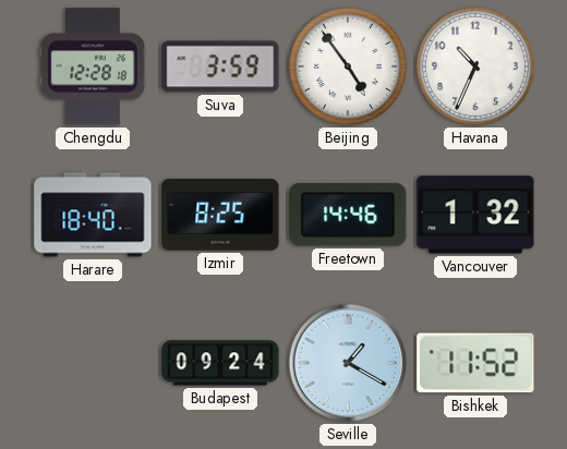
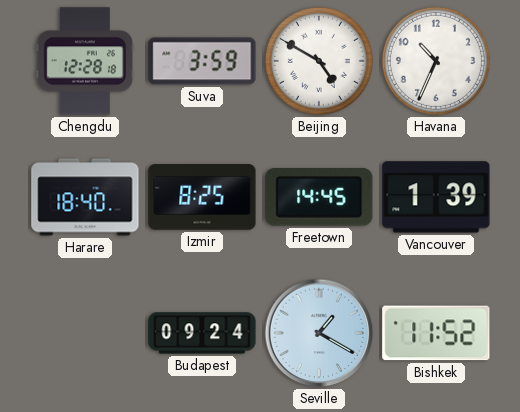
Beijing: 4:54 -> 4:50
Freetown: 14:46 -> 14:45
Vancouver: 1:32 -> 1:39
